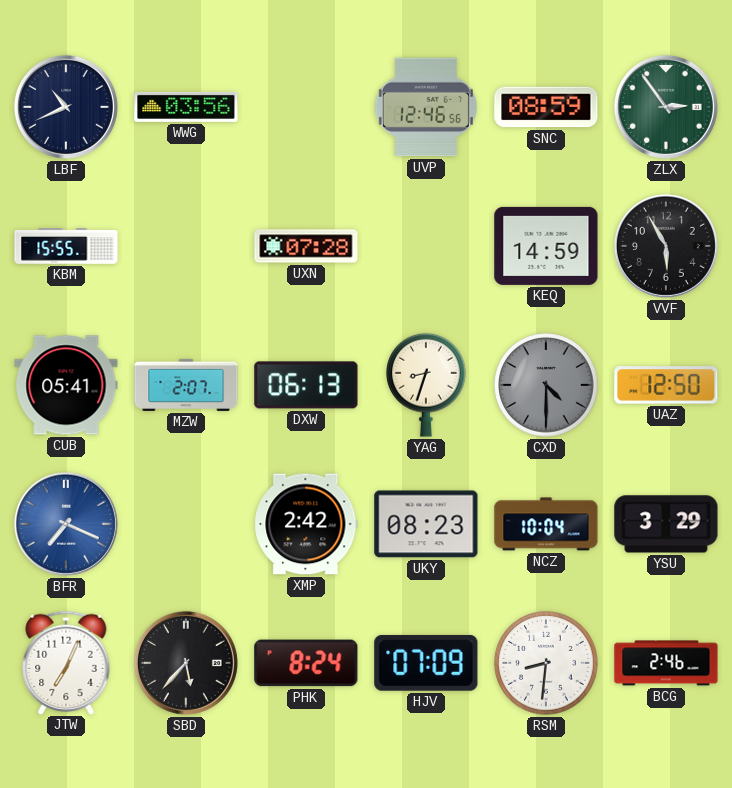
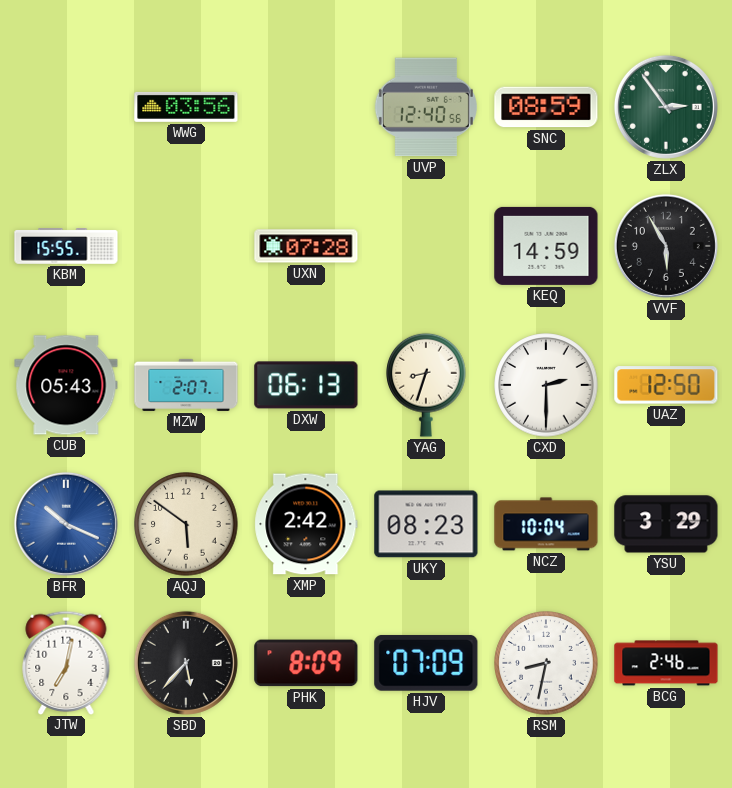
LBF: 10:41 -> none
UVP: 12:46 -> 12:40
CUB: 05:41 -> 05:43
CXD: 4:30 -> 2:30
CXD dial: grey -> white
BFR: 7:19 -> 10:19
AQJ: none -> 5:51
JTW: 7:04 -> 7:02
PHK: 8:24 -> 8:09
RSM: 8:31 -> 8:32
